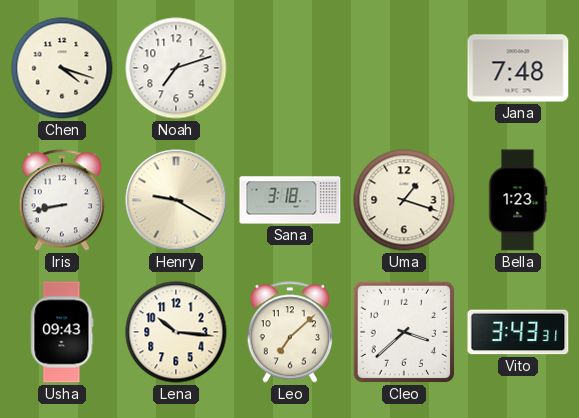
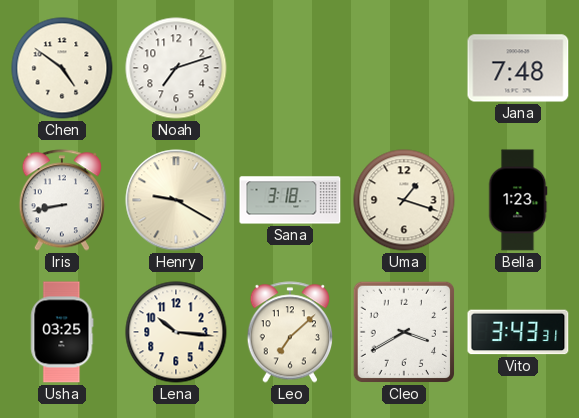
Chen: 4:18 -> 4:51
Usha: 09:43 -> 03:25
Cleo: 3:38 -> 3:40
